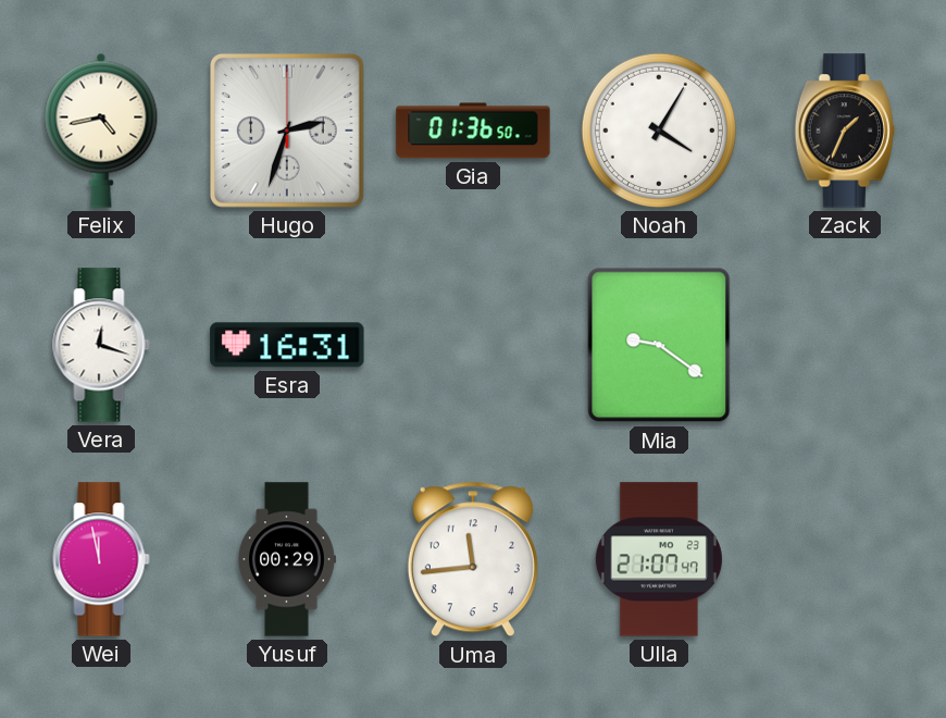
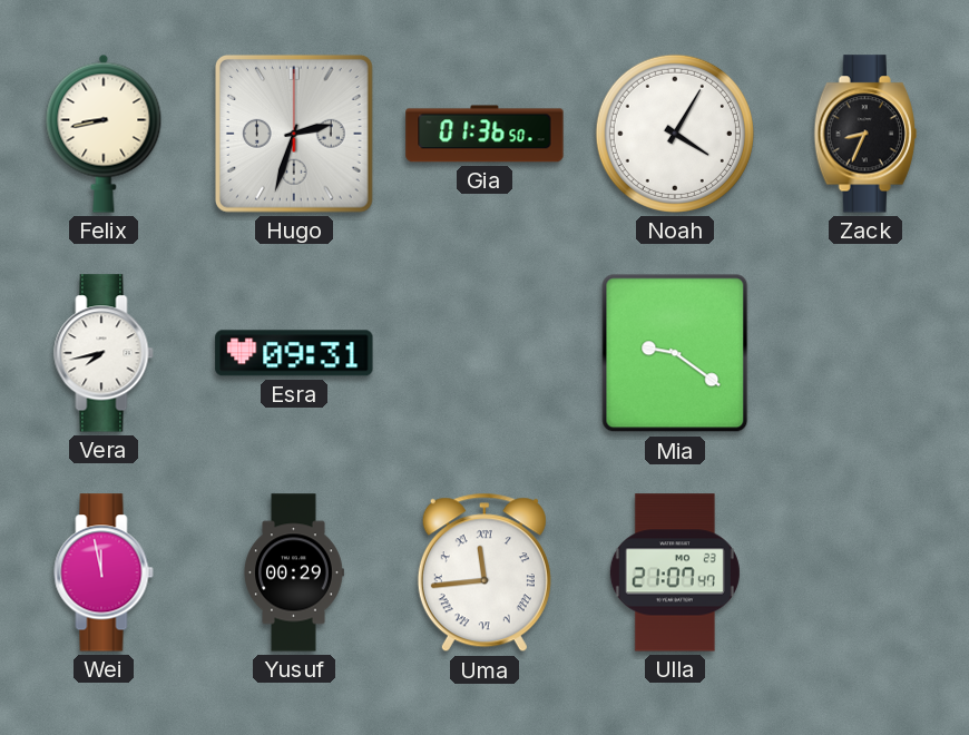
Felix: 4:43 -> 8:43
Zack: 1:34 -> 8:34
Vera: 12:18 -> 7:43
Esra: 16:31 -> 09:31
Uma numerals: Arabic -> Roman
